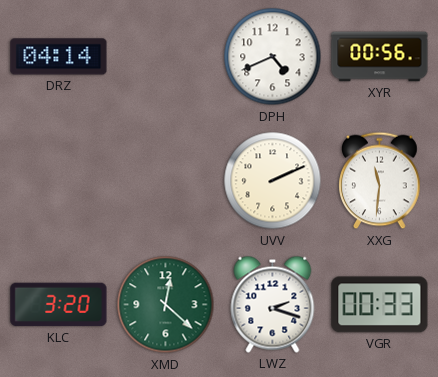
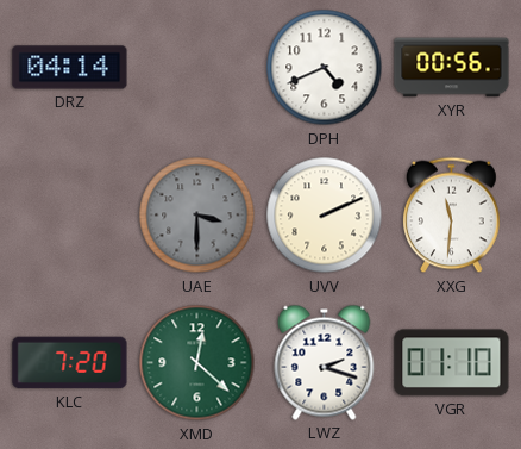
UAE: none -> 3:30
KLC: 3:20 -> 7:20
VGR: 00:33 -> 01:10
